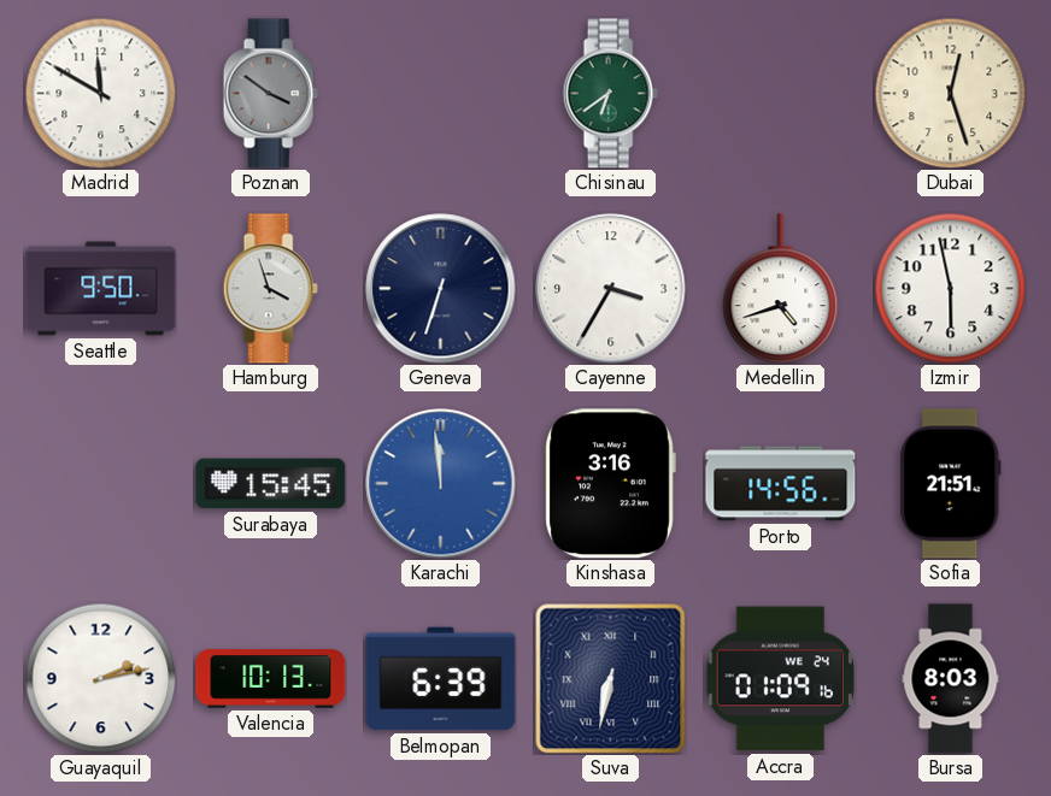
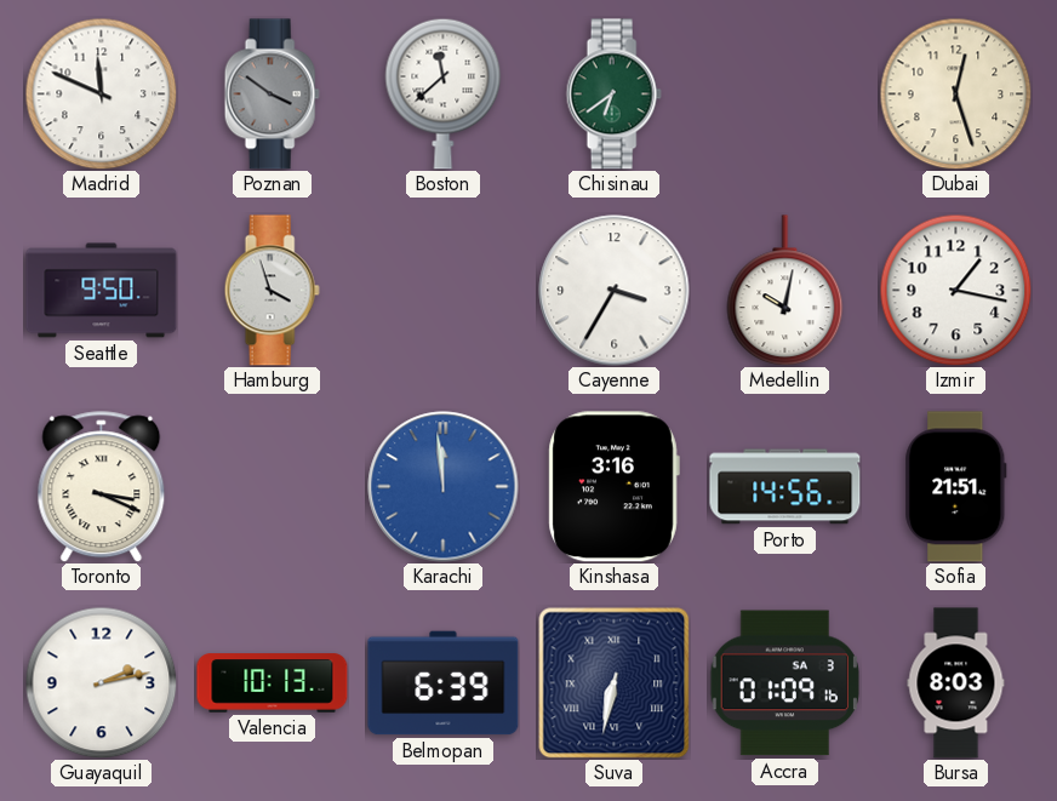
Madrid: 11:50 -> 11:49
Boston: none -> 11:38
Geneva: 6:33 -> none
Medellin: 4:42 -> 10:02
Izmir: 5:58 -> 1:17
Toronto: none -> 3:19
Surabaya: 15:45 -> none
Accra date: WE 24 -> SA 3
